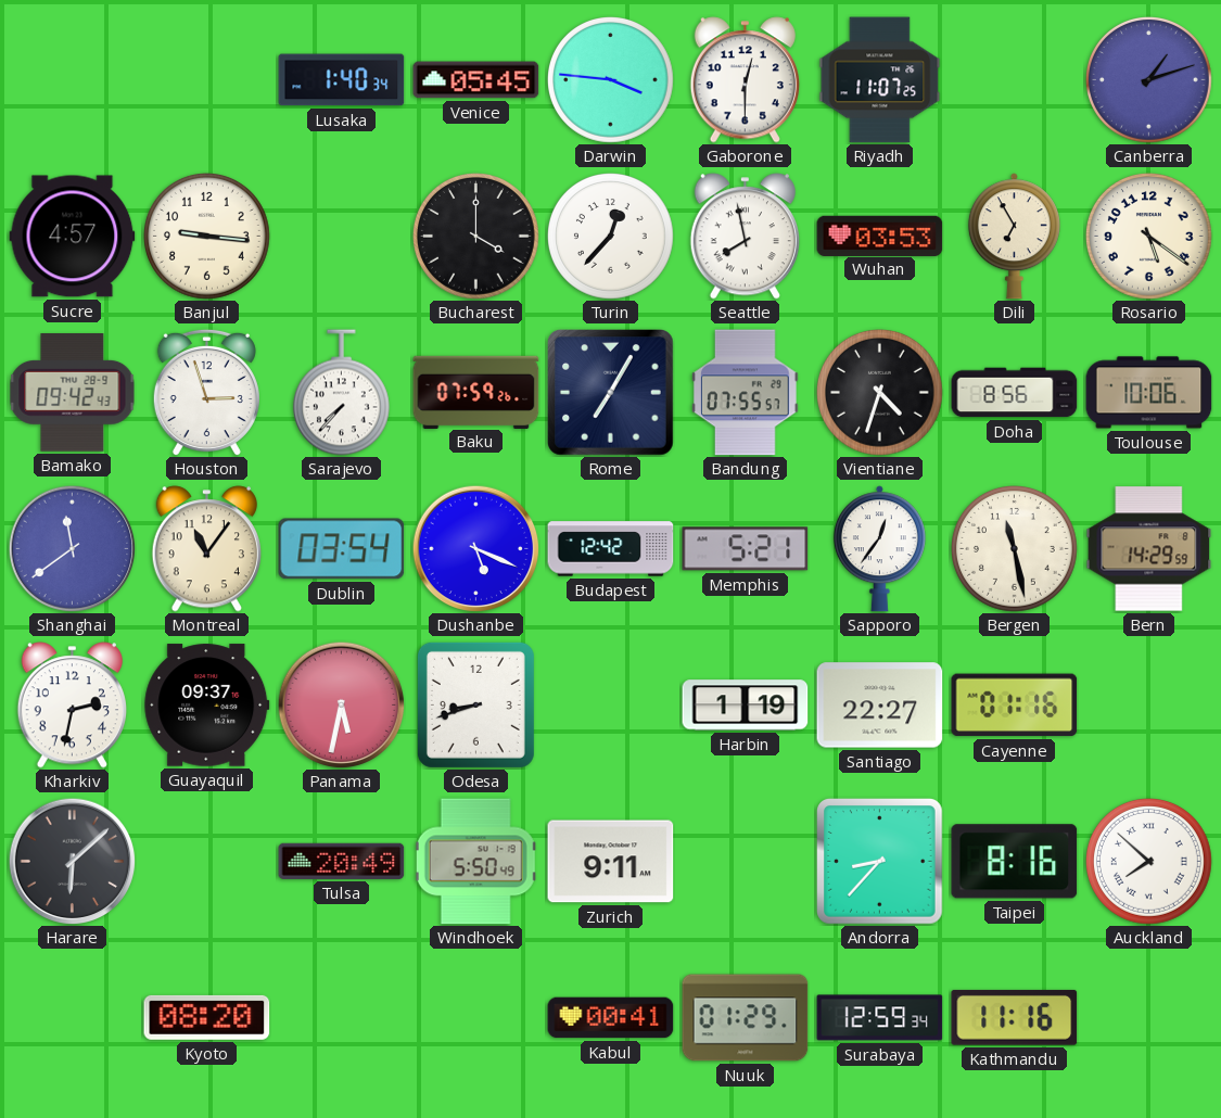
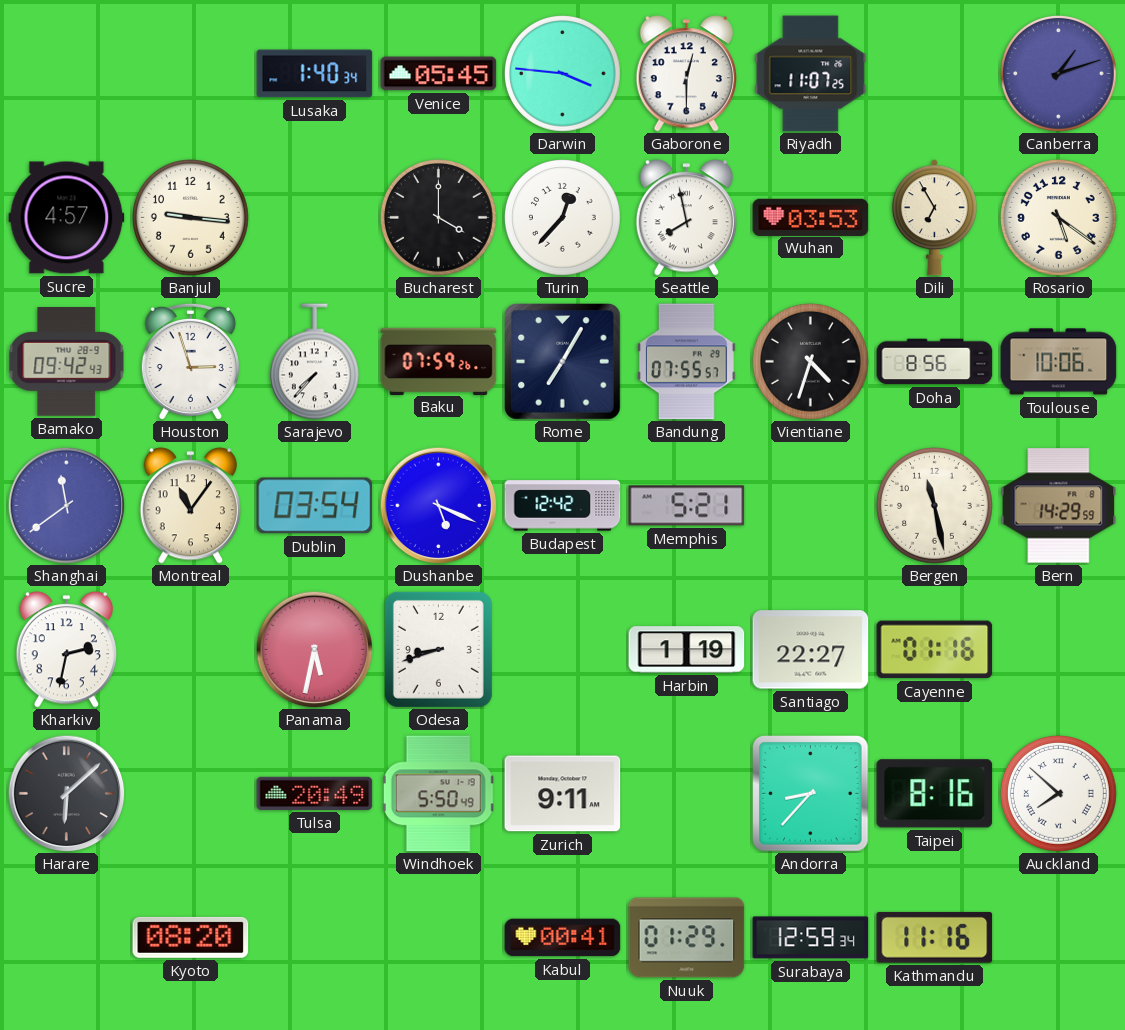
Sapporo: 12:36 -> none
Guayaquil: 09:37 -> none
